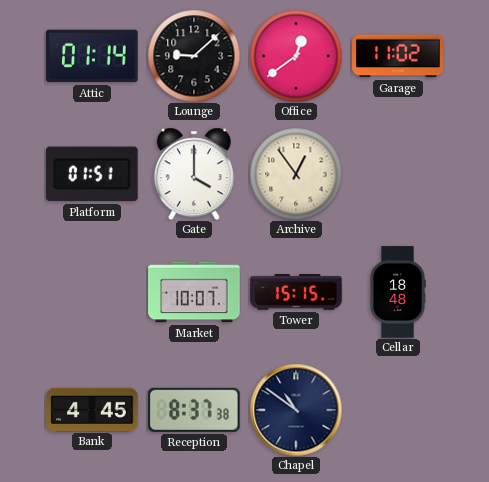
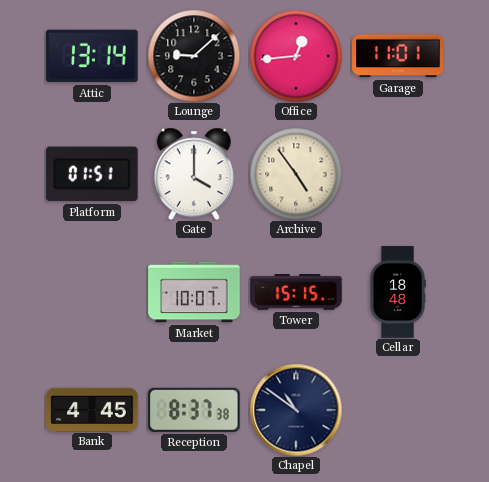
Attic: 01:14 -> 13:14
Office: 12:39 -> 12:44
Garage: 11:02 -> 11:01
Archive: 12:54 -> 4:54
